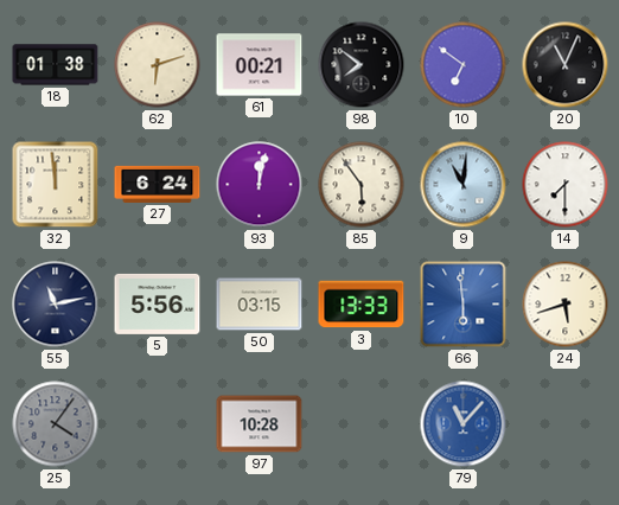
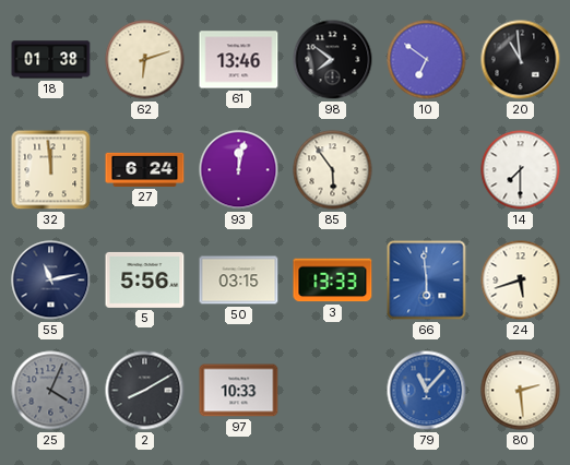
61: 00:21 -> 13:46
20: 11:04 -> 10:59
9: 11:01 -> none
25: 4:06 -> 4:04
2: none -> 8:10
97: 10:28 -> 10:33
80: none -> 2:29
